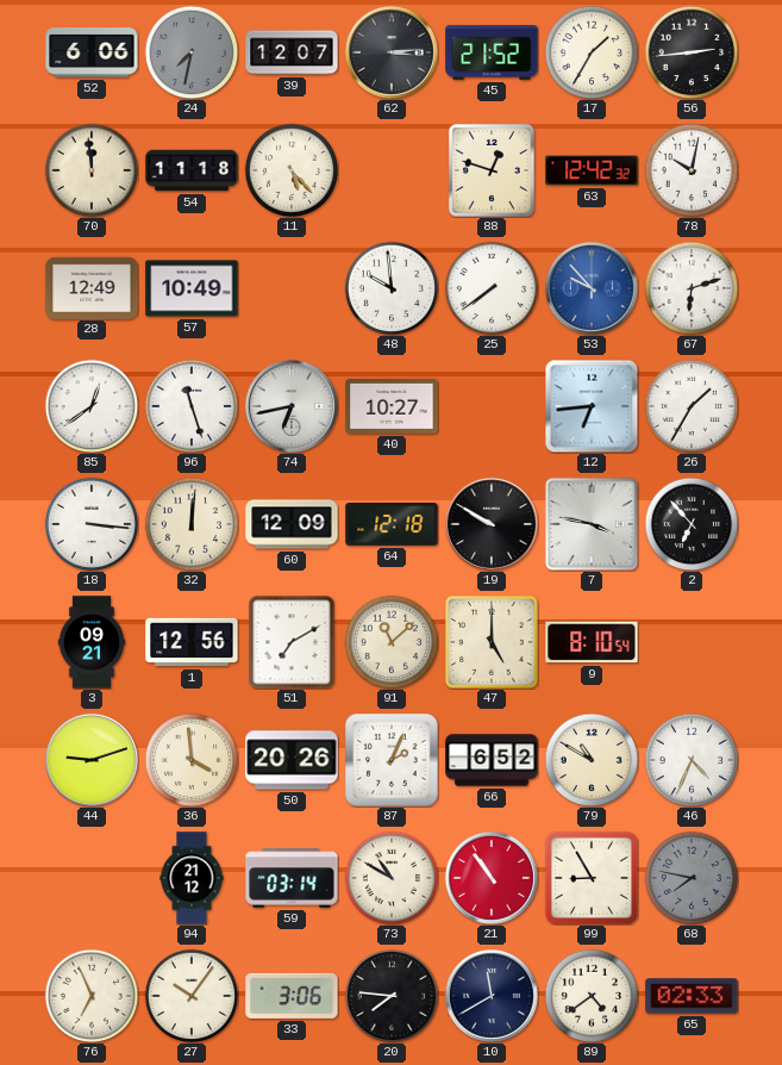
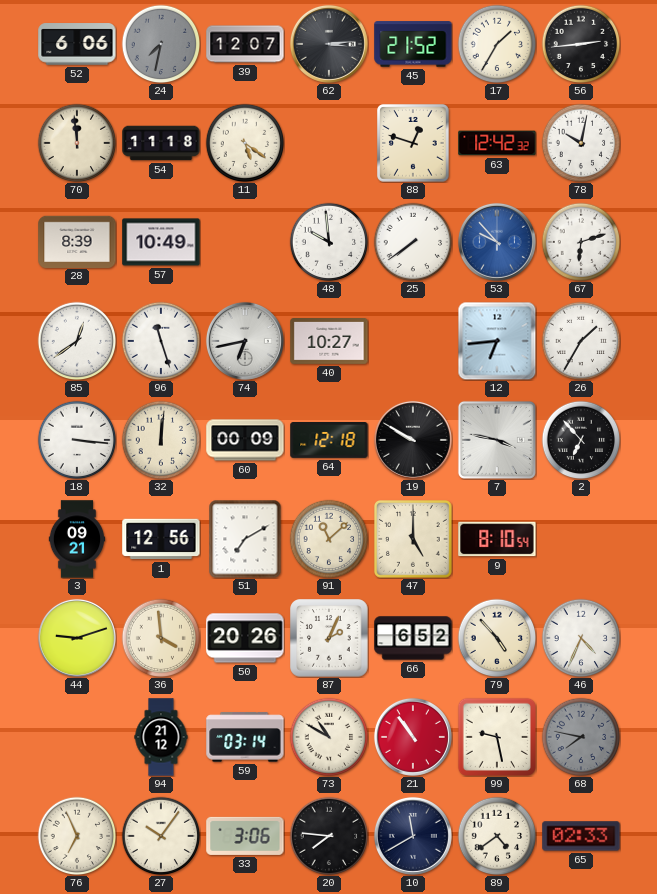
11: 5:23 -> 5:21
28: 12:49 -> 8:39
60: 12:09 -> 00:09
79: 10:50 -> 4:53
99: 8:55 -> 9:28
